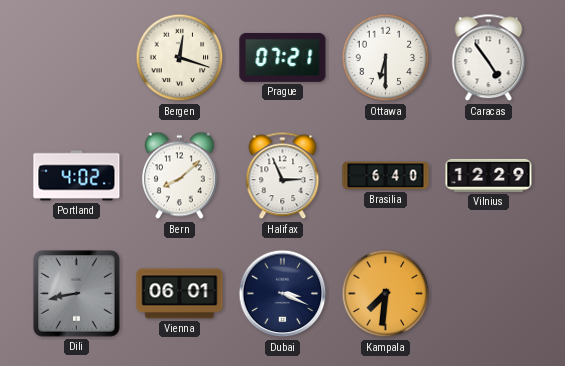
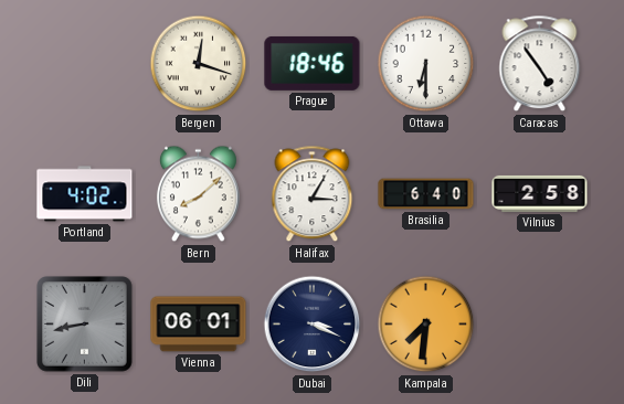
Prague: 07:21 -> 18:46
Halifax: 2:56 -> 3:05
Vilnius: 12:29 -> 2:58
